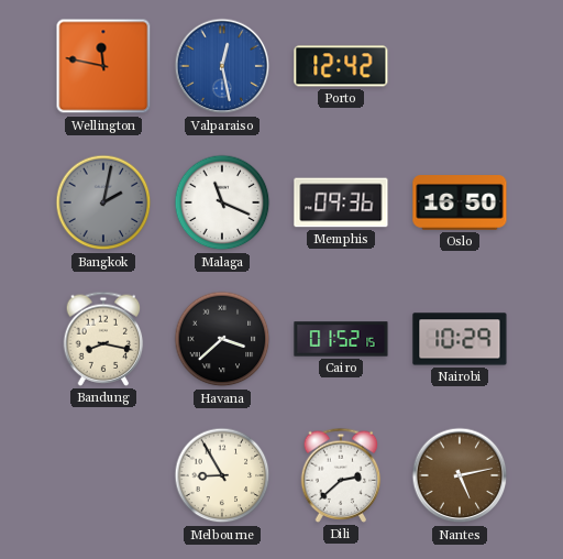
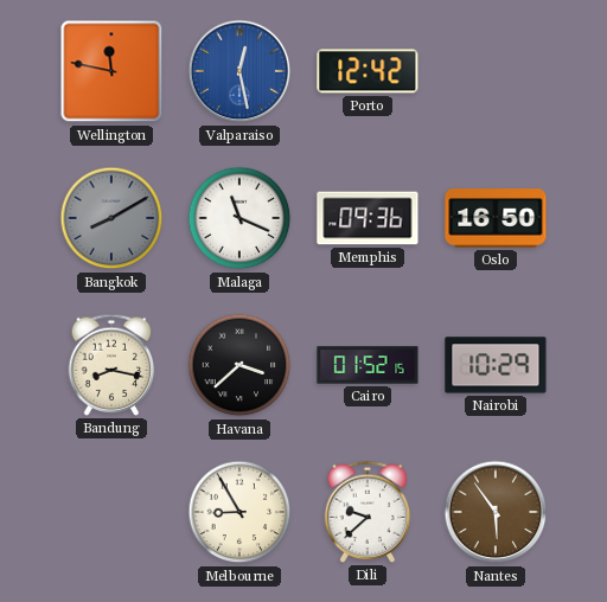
Bangkok: 2:02 -> 8:10
Dili: 2:38 -> 9:38
Nantes: 5:13 -> 5:54
